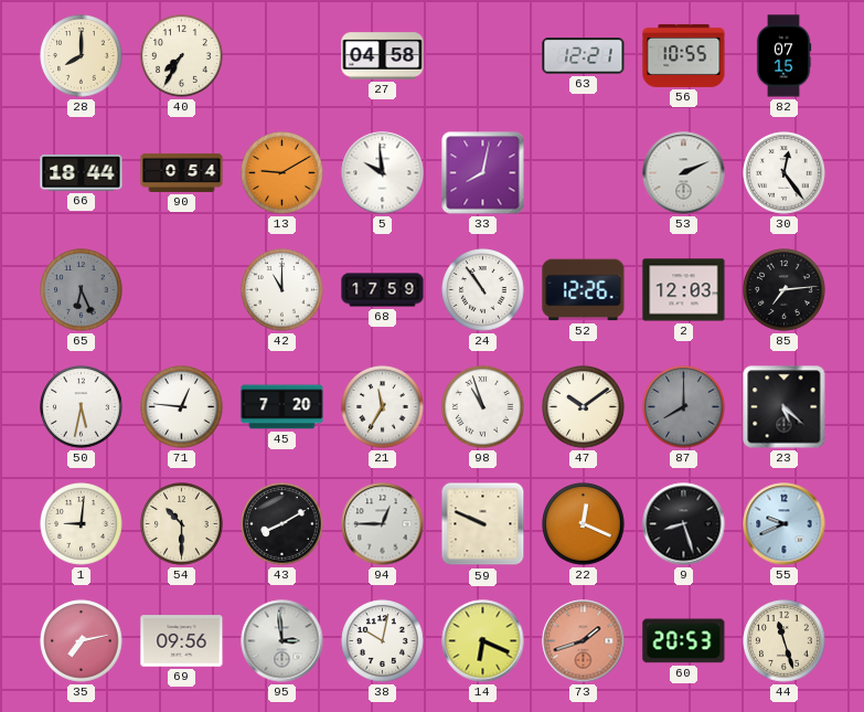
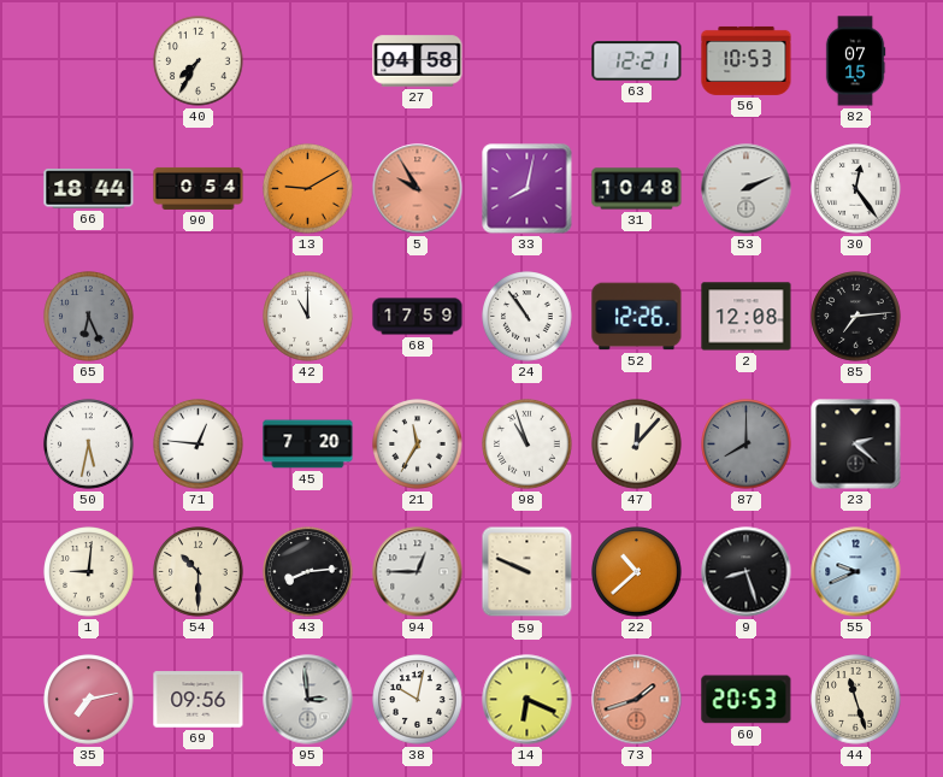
28: 8:00 -> none
56: 10:55 -> 10:53
5: 9:59 -> 9:55
5 dial: white -> salmon
31: none -> 10:48
2: 12:03 -> 12:08
47: 10:09 -> 12:07
23: 5:22 -> 2:22
43: 8:10 -> 8:14
22: 12:19 -> 10:38
